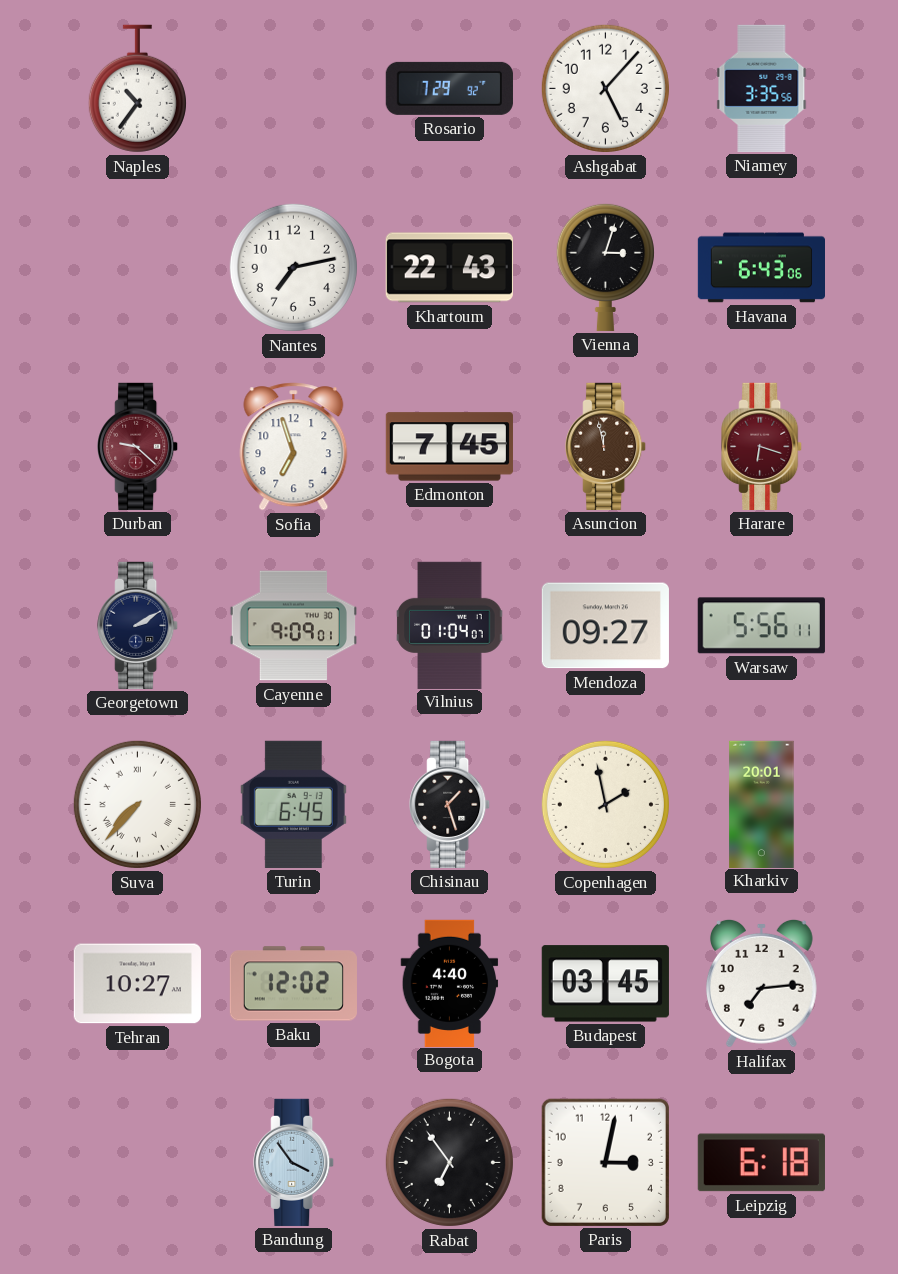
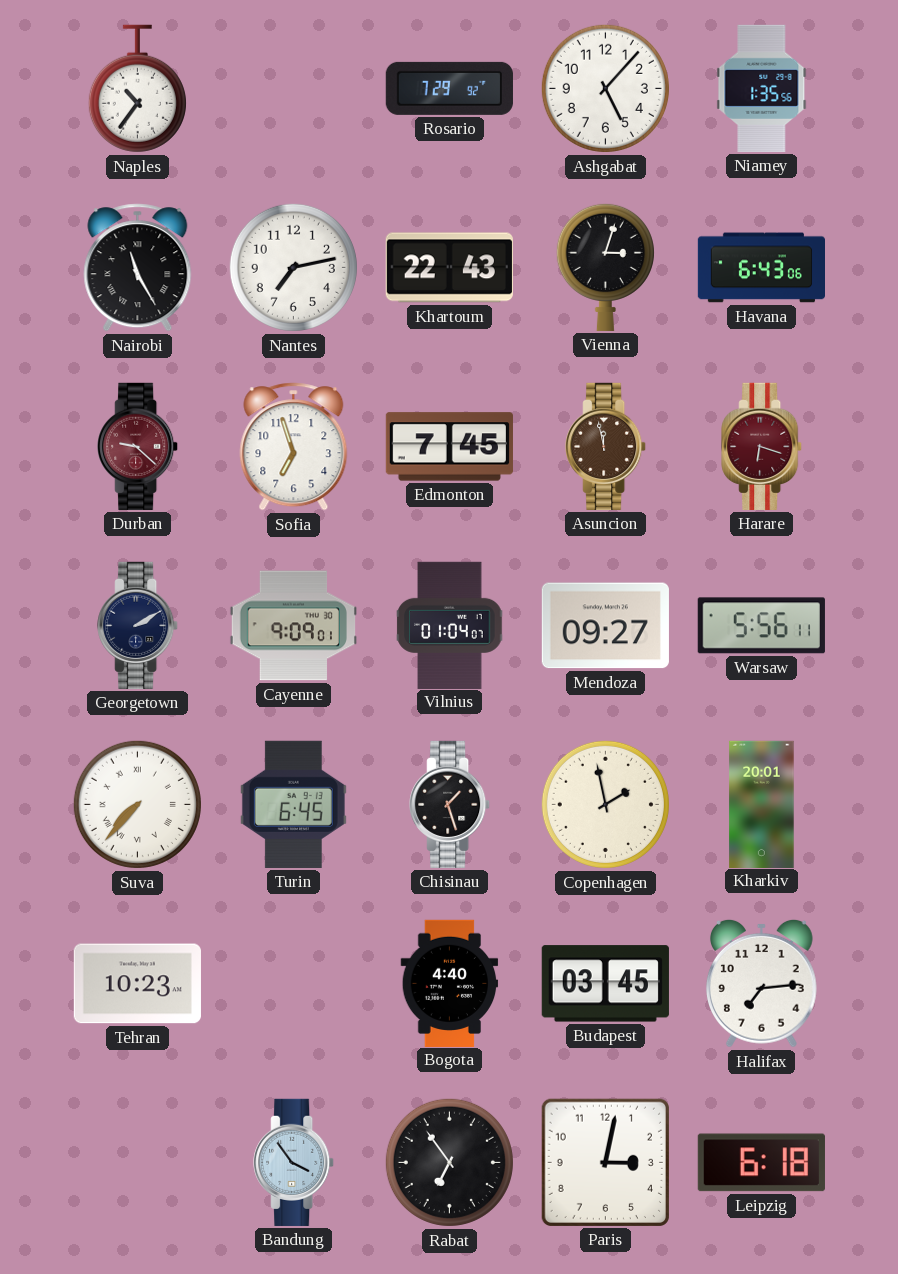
Niamey: 3:35 -> 1:35
Nairobi: none -> 11:25
Tehran: 10:27 -> 10:23
Baku: 12:02 -> none
